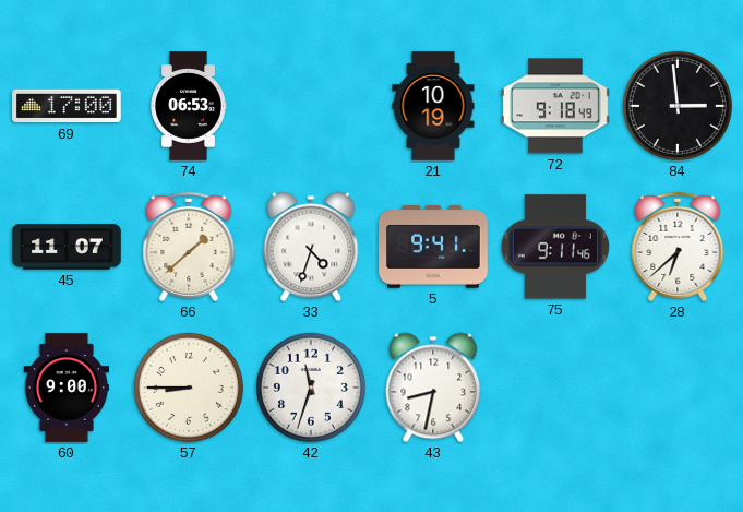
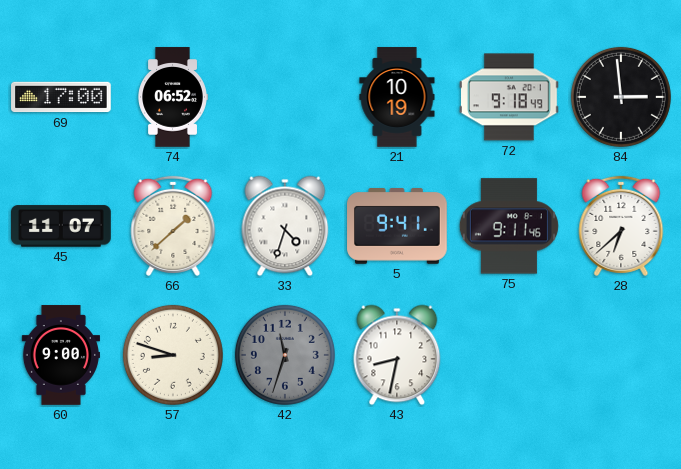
74: 06:53 -> 06:52
57: 8:45 -> 8:48
42 dial: white -> grey
